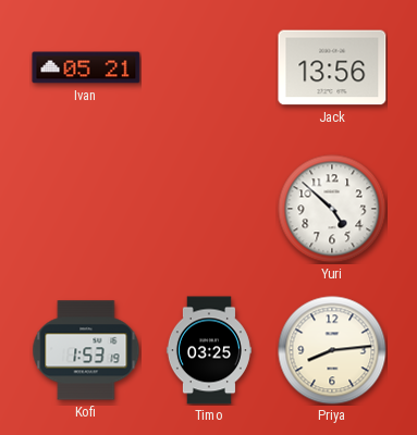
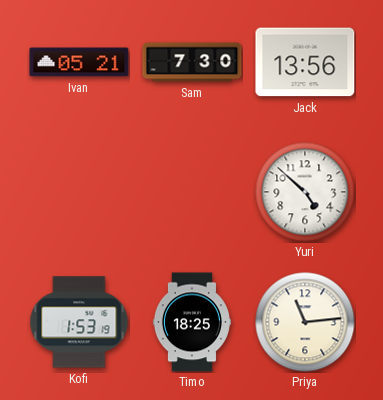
Sam: none -> 7:30
Timo: 03:25 -> 18:25
Priya: 8:14 -> 11:14
